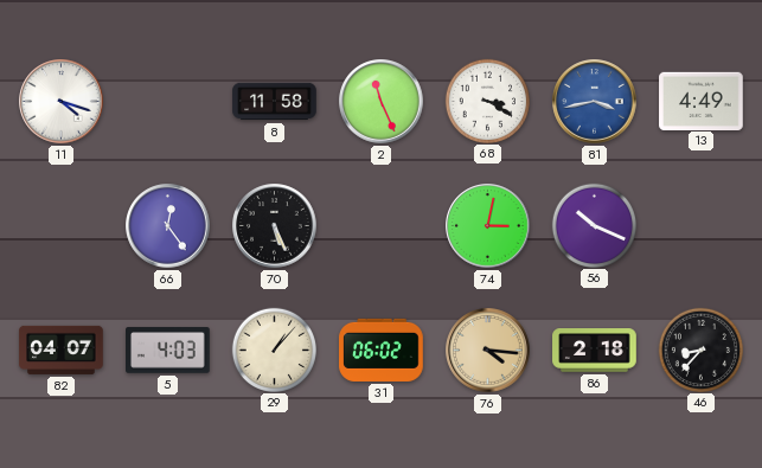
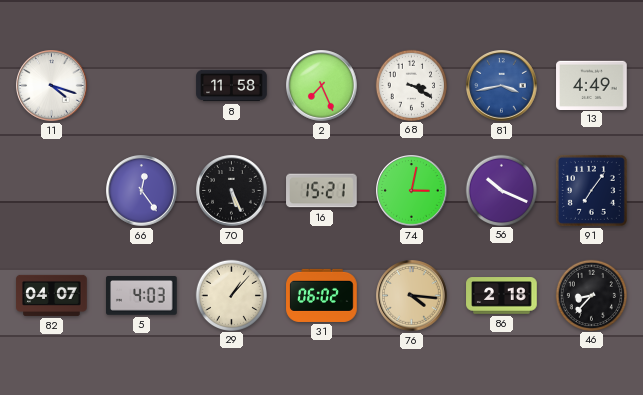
2: 11:26 -> 7:26
16: none -> 15:21
91: none -> 7:06
